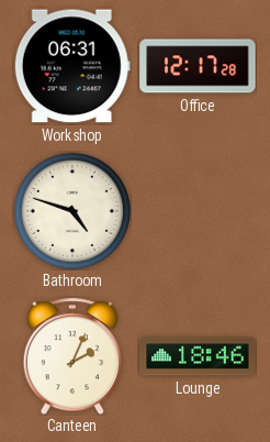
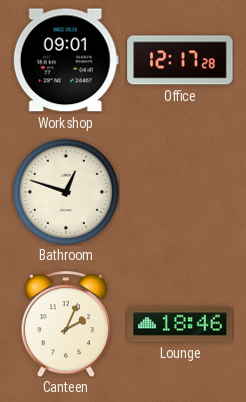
Workshop: 06:31 -> 09:01
Bathroom: 4:48 -> 12:48
